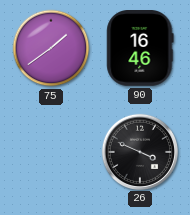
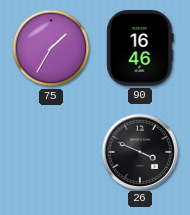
75: 1:39 -> 1:35
